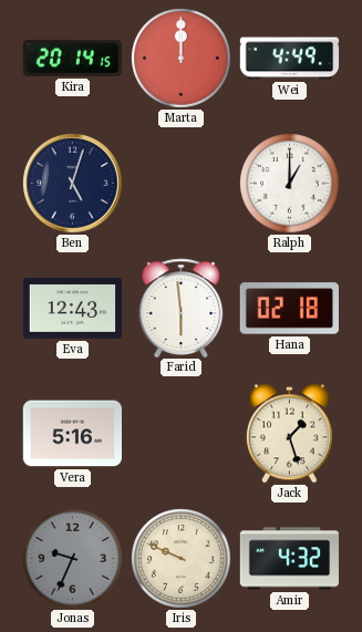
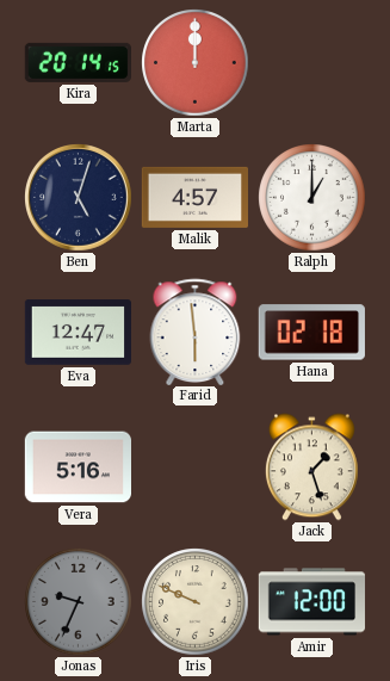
Wei: 4:49 -> none
Malik: none -> 4:57
Eva: 12:43 -> 12:47
Amir: 4:32 -> 12:00
